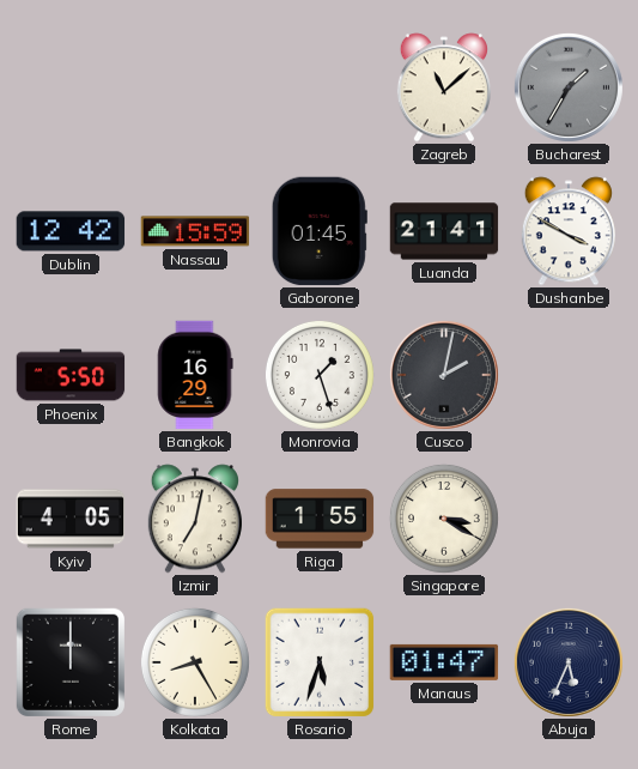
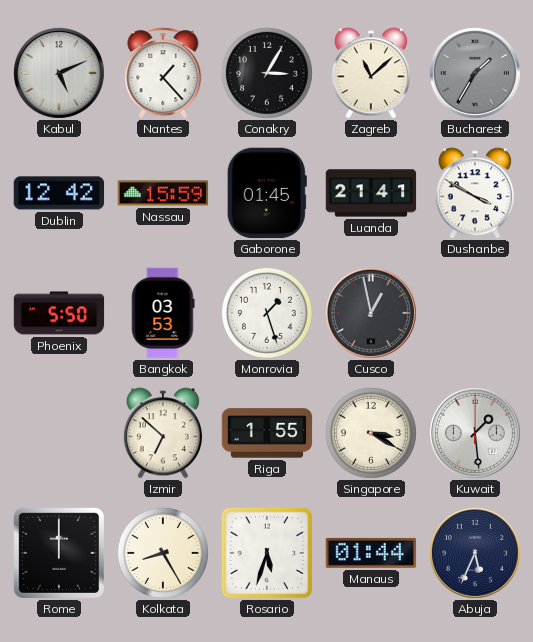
Kabul: none -> 5:11
Nantes: none -> 1:23
Conakry: none -> 3:05
Bangkok: 16:29 -> 03:53
Cusco: 2:02 -> 12:58
Kyiv: 4:05 -> none
Izmir: 7:02 -> 6:52
Kuwait: none -> 1:29
Manaus: 01:47 -> 01:44
